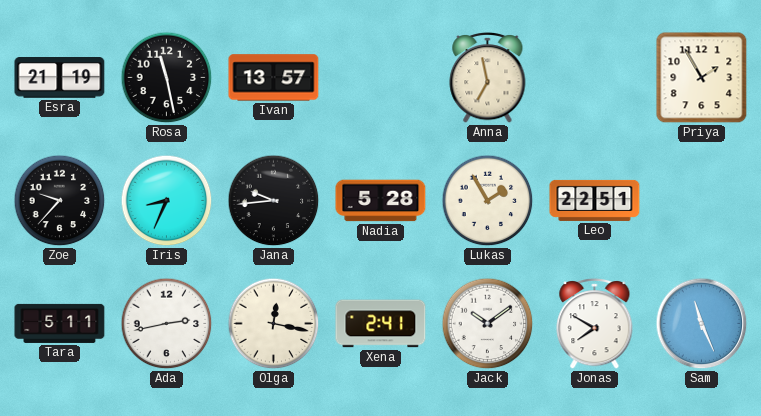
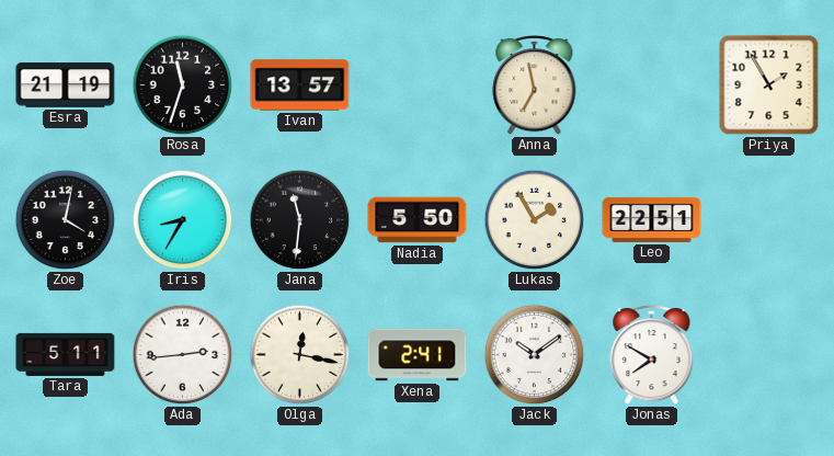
Rosa: 11:28 -> 11:33
Zoe: 9:37 -> 4:02
Iris: 8:34 -> 8:35
Jana: 9:44 -> 11:31
Nadia: 5:28 -> 5:50
Ada: 2:43 -> 2:44
Sam: 11:26 -> none
